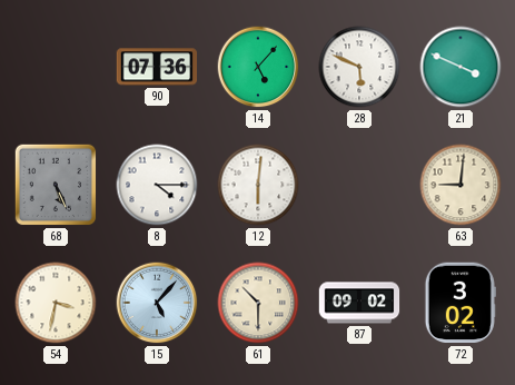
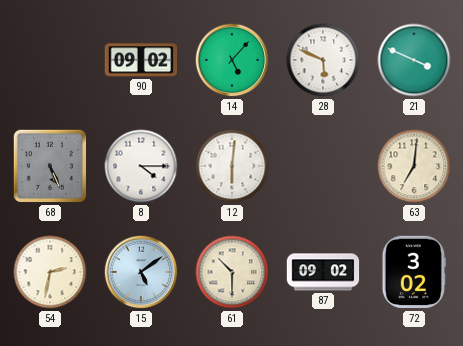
90: 07:36 -> 09:02
63: 9:01 -> 7:01
54: 3:32 -> 2:32
15: 5:07 -> 5:09
